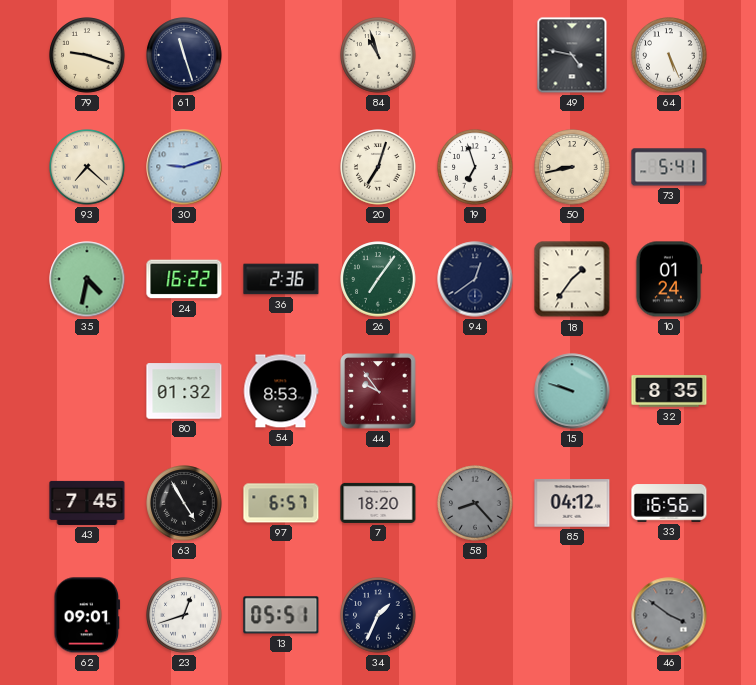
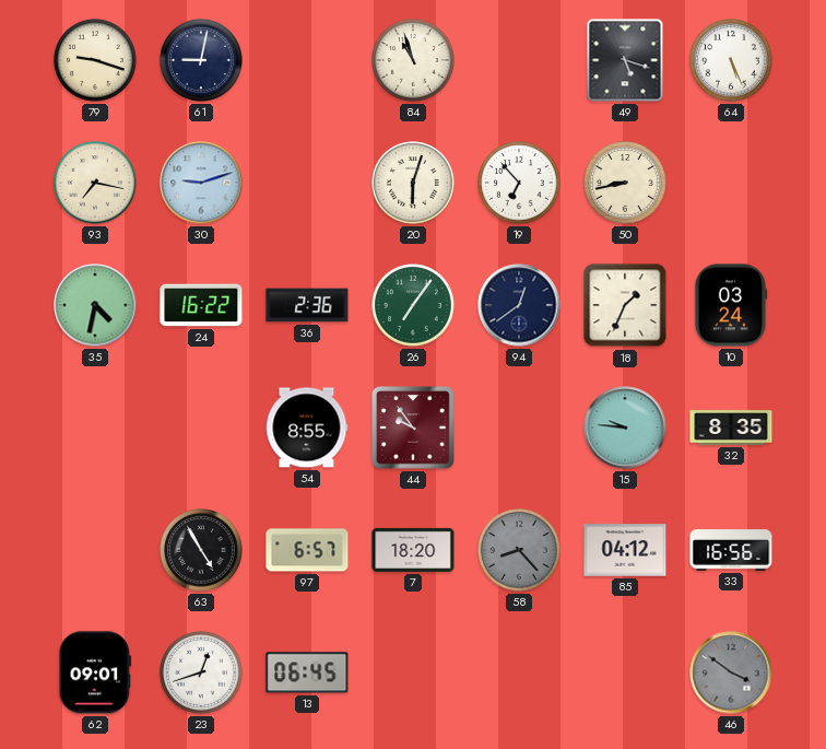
61: 11:27 -> 9:02
49: 4:47 -> 5:18
93: 7:22 -> 7:17
20: 7:03 -> 6:03
19: 6:57 -> 6:53
73: 5:41 -> none
18: 1:36 -> 1:34
10: 01:24 -> 03:24
80: 01:32 -> none
54: 8:53 -> 8:55
15: 9:48 -> 9:46
43: 7:45 -> none
13: 05:51 -> 06:45
34: 1:34 -> none
